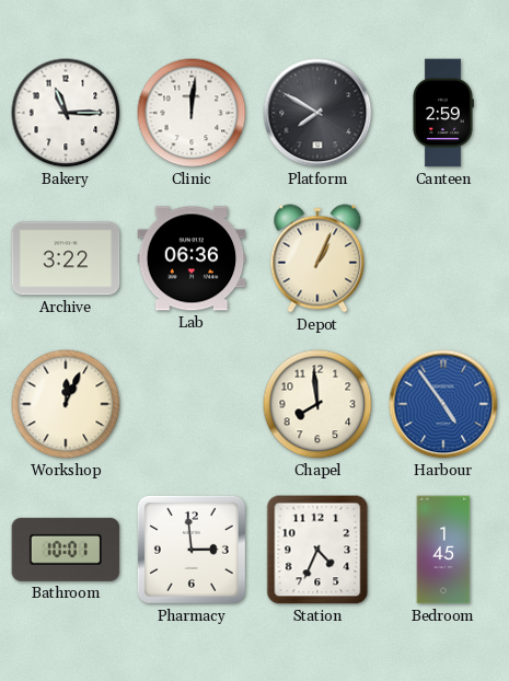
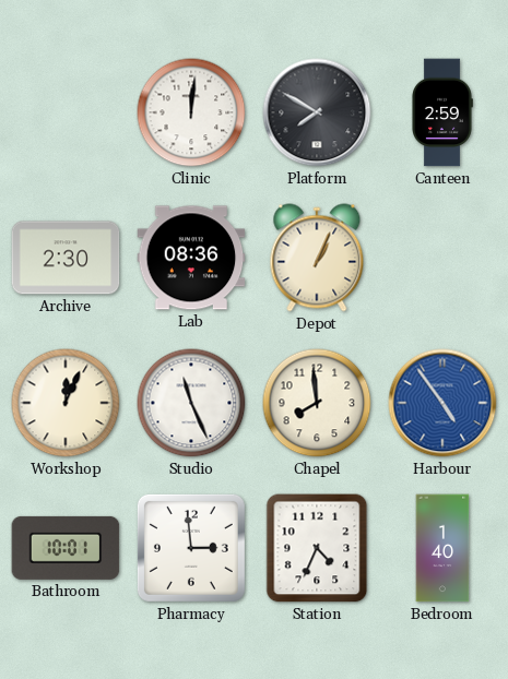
Bakery: 11:15 -> none
Archive: 3:22 -> 2:30
Lab: 06:36 -> 08:36
Studio: none -> 11:26
Bedroom: 1:45 -> 1:40
